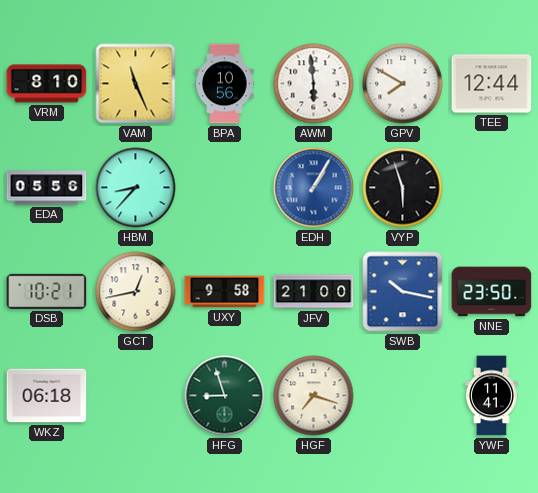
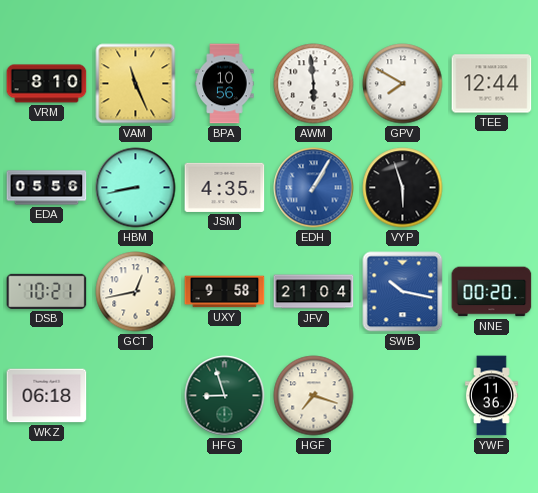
HBM: 8:37 -> 8:43
JSM: none -> 4:35
JFV: 21:00 -> 21:04
NNE: 23:50 -> 00:20
YWF: 11:41 -> 11:36
